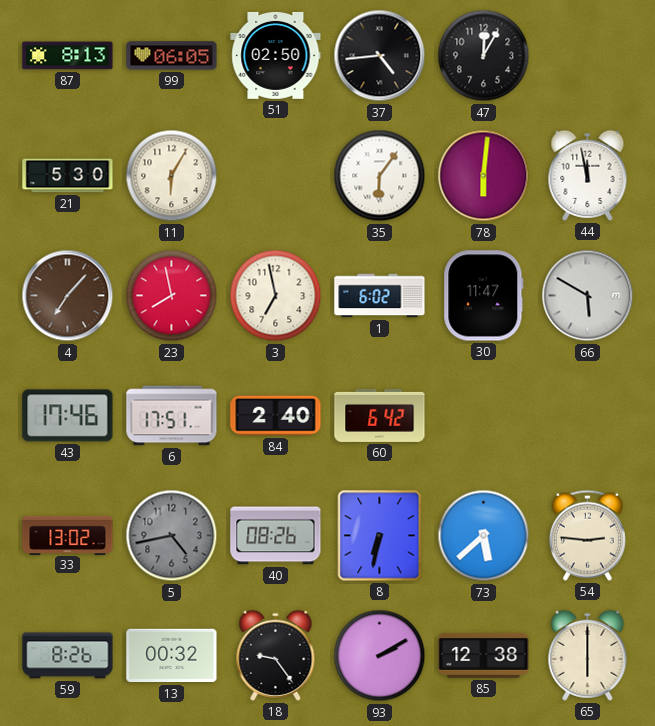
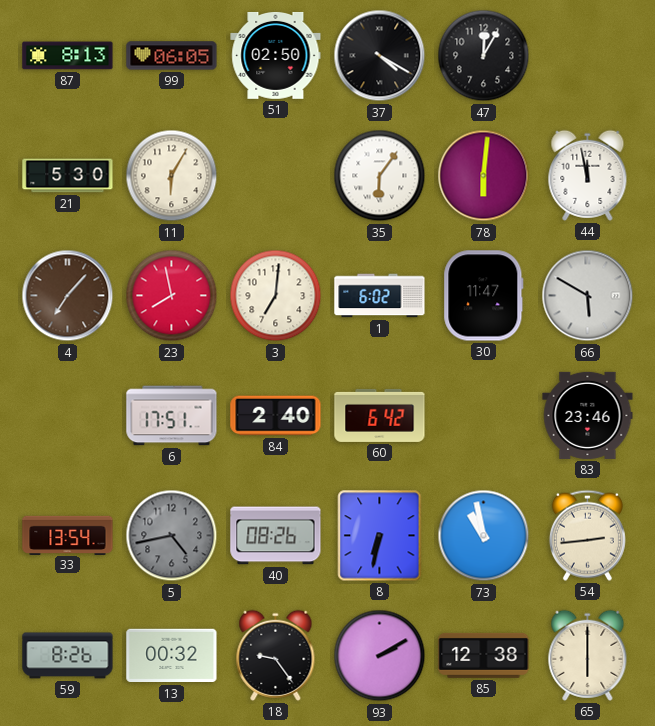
37: 4:44 -> 4:20
3: 6:58 -> 7:01
43: 17:46 -> none
83: none -> 23:46
33: 13:02 -> 13:54
73: 5:38 -> 10:58
54: 2:46 -> 2:44
